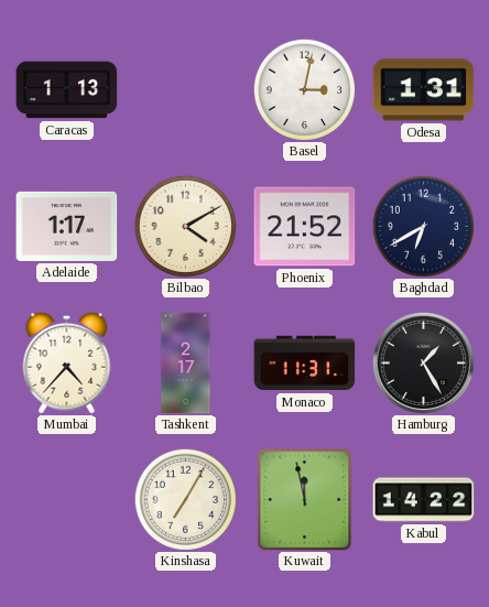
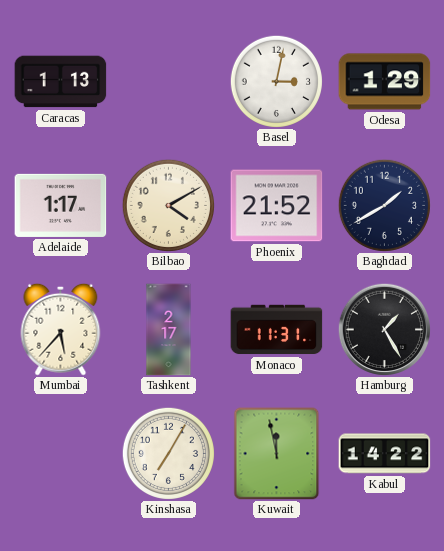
Odesa: 1:31 -> 1:29
Baghdad: 6:40 -> 1:40
Mumbai: 4:37 -> 5:37
